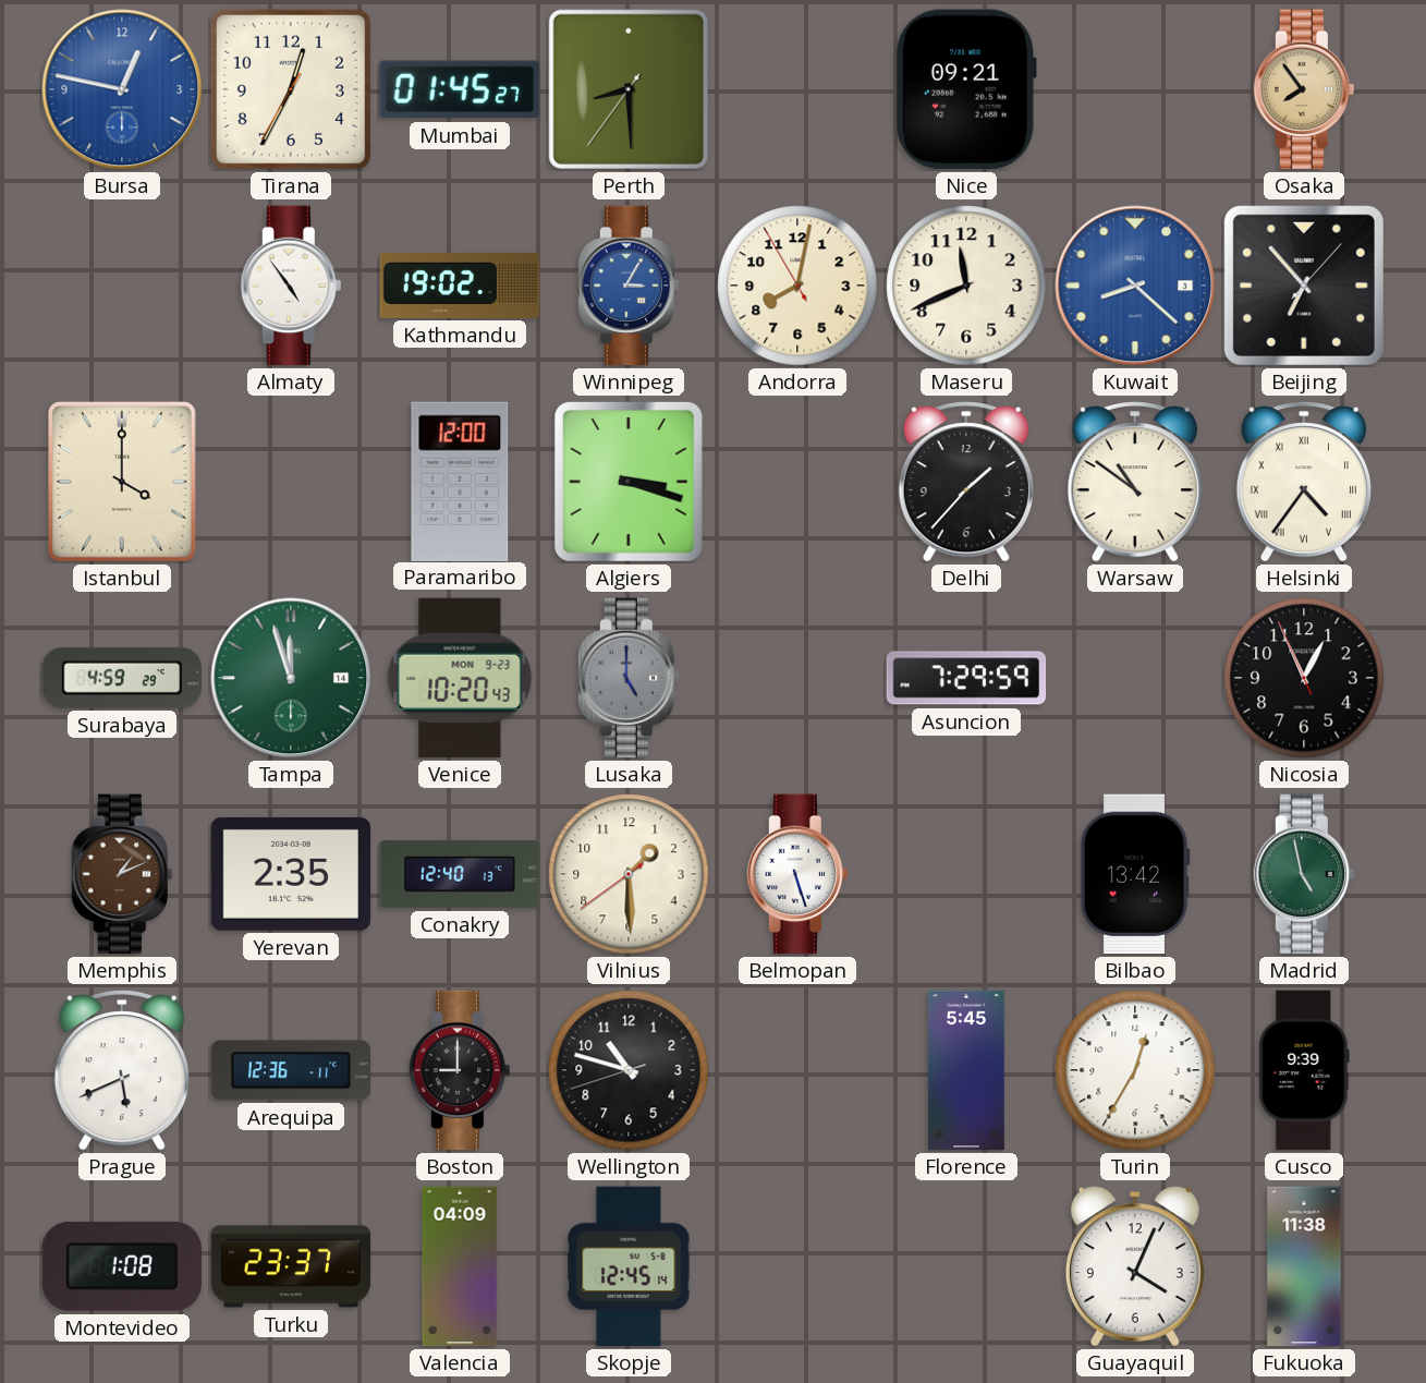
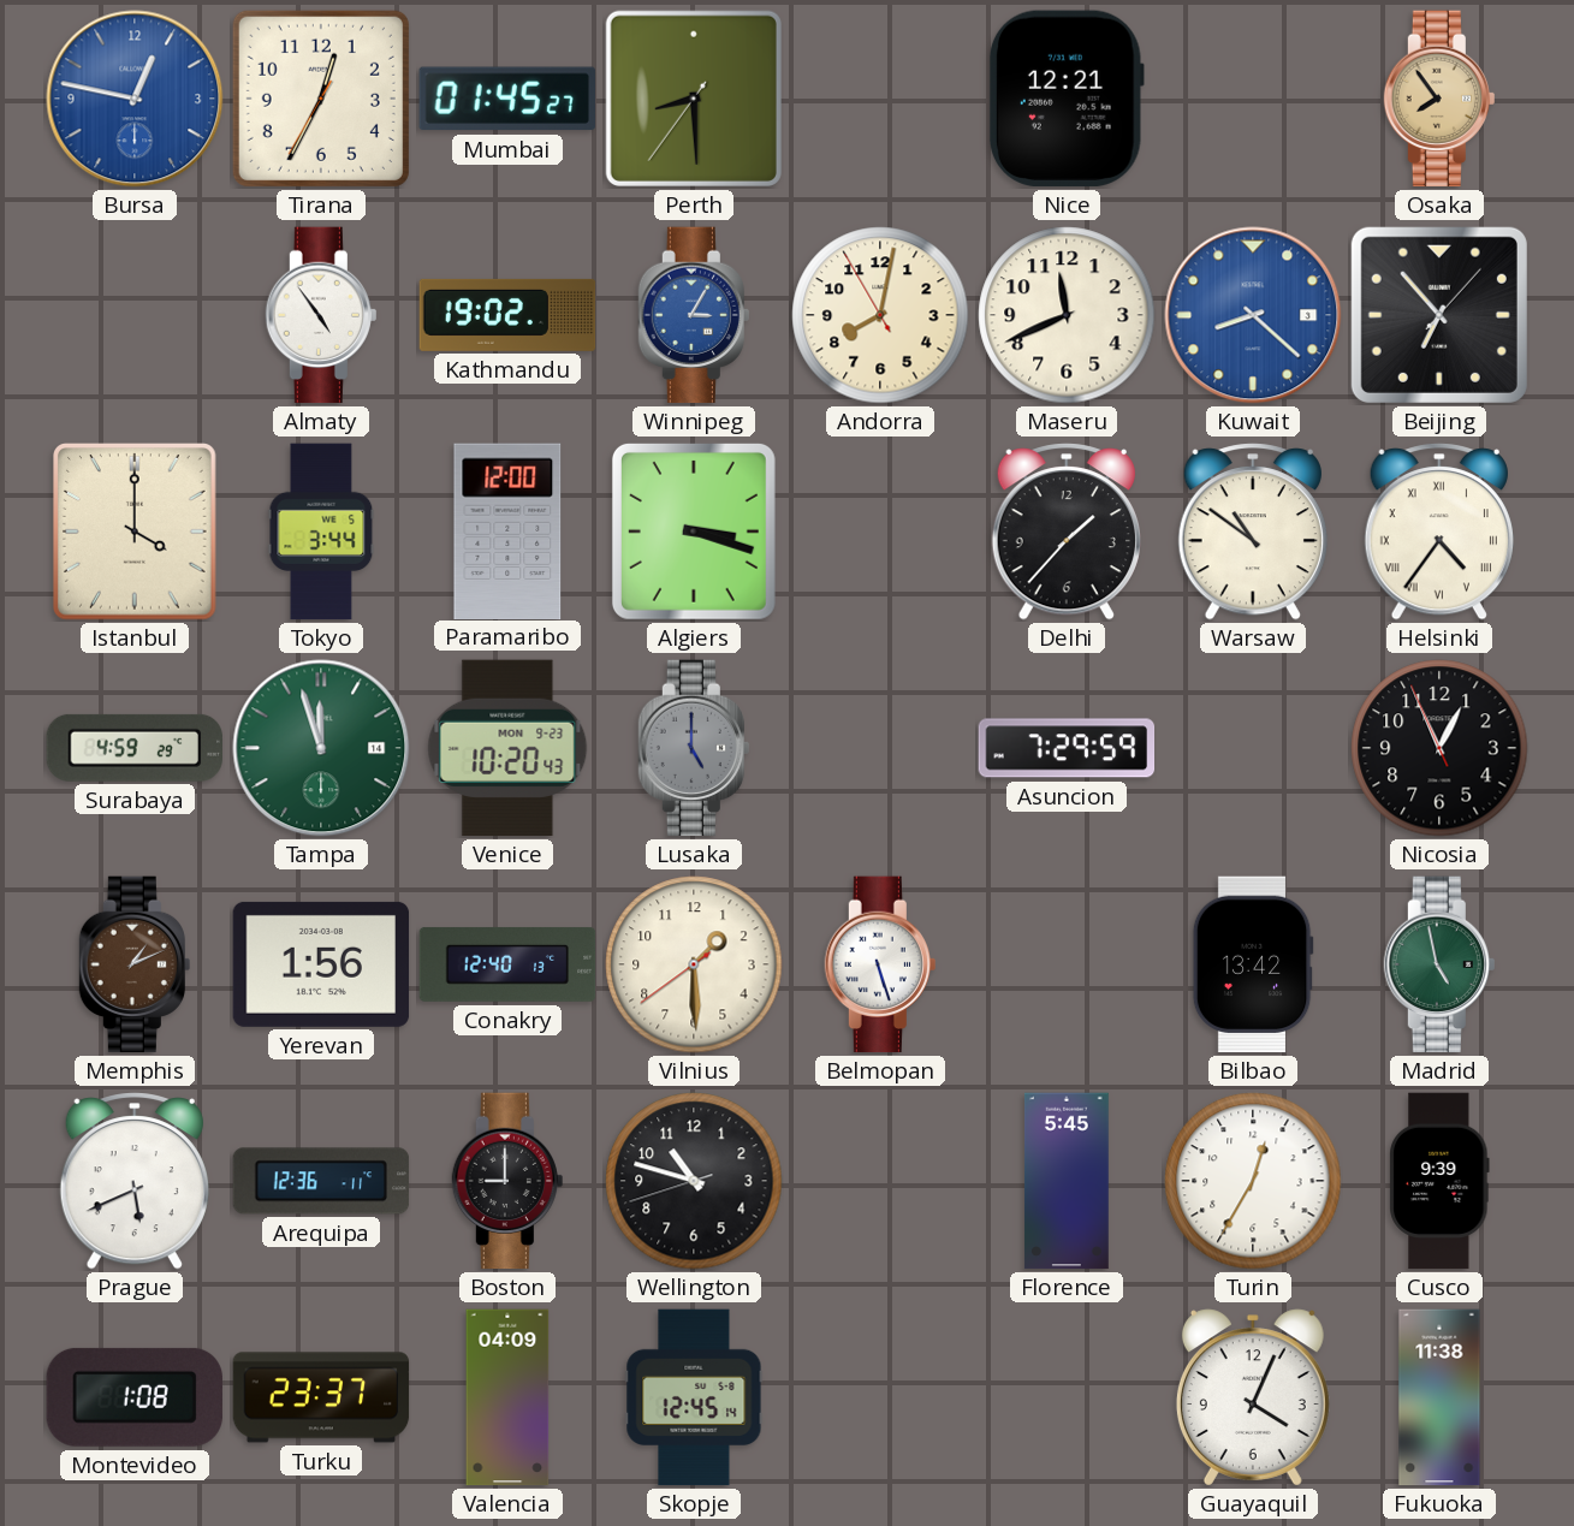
Nice: 09:21 -> 12:21
Tokyo: none -> 3:44
Yerevan: 2:35 -> 1:56
